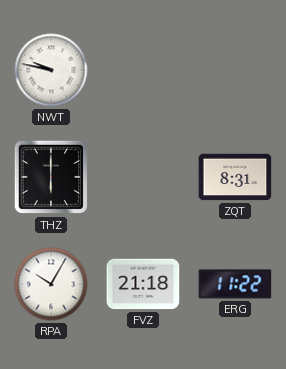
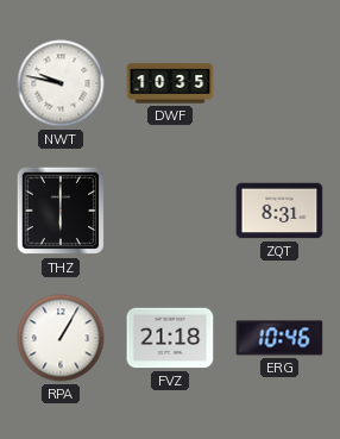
DWF: none -> 10:35
RPA: 10:05 -> 1:05
ERG: 11:22 -> 10:46
